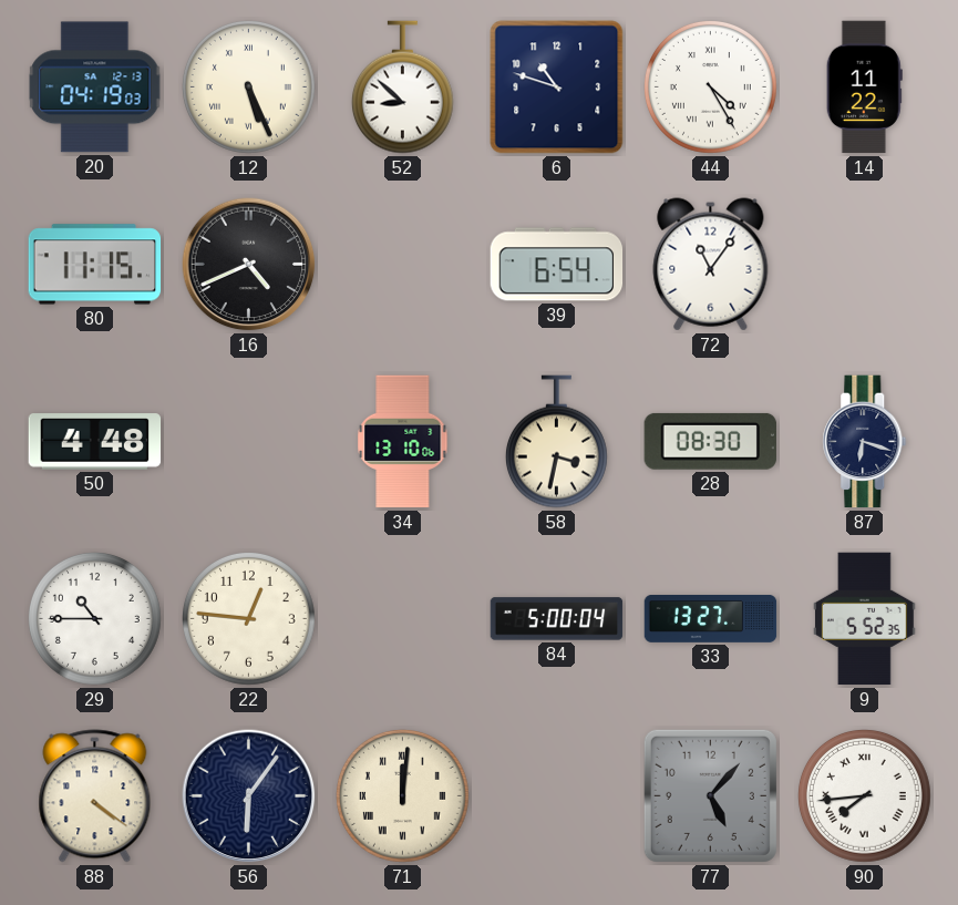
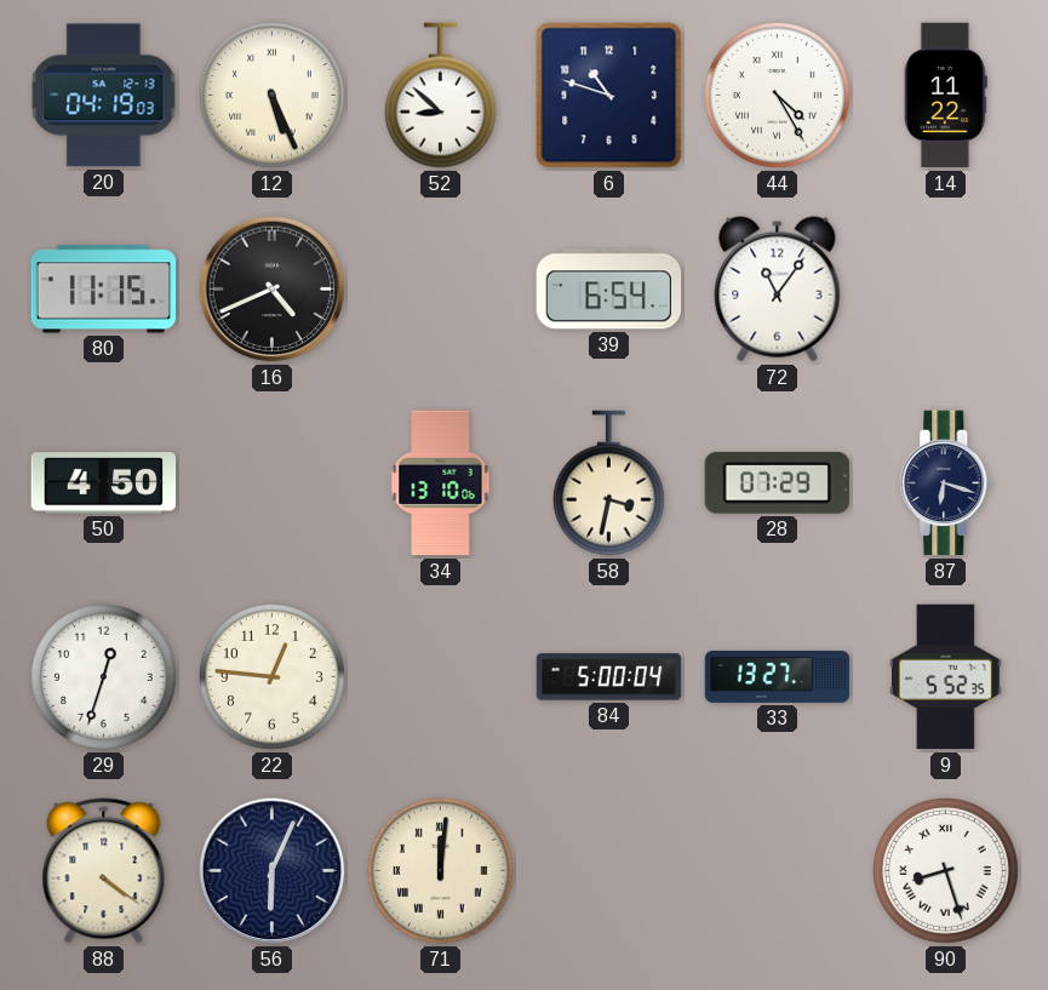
50: 4:48 -> 4:50
28: 08:30 -> 07:29
29: 10:45 -> 12:33
56: 6:06 -> 6:04
77: 5:07 -> none
90: 7:44 -> 8:27
